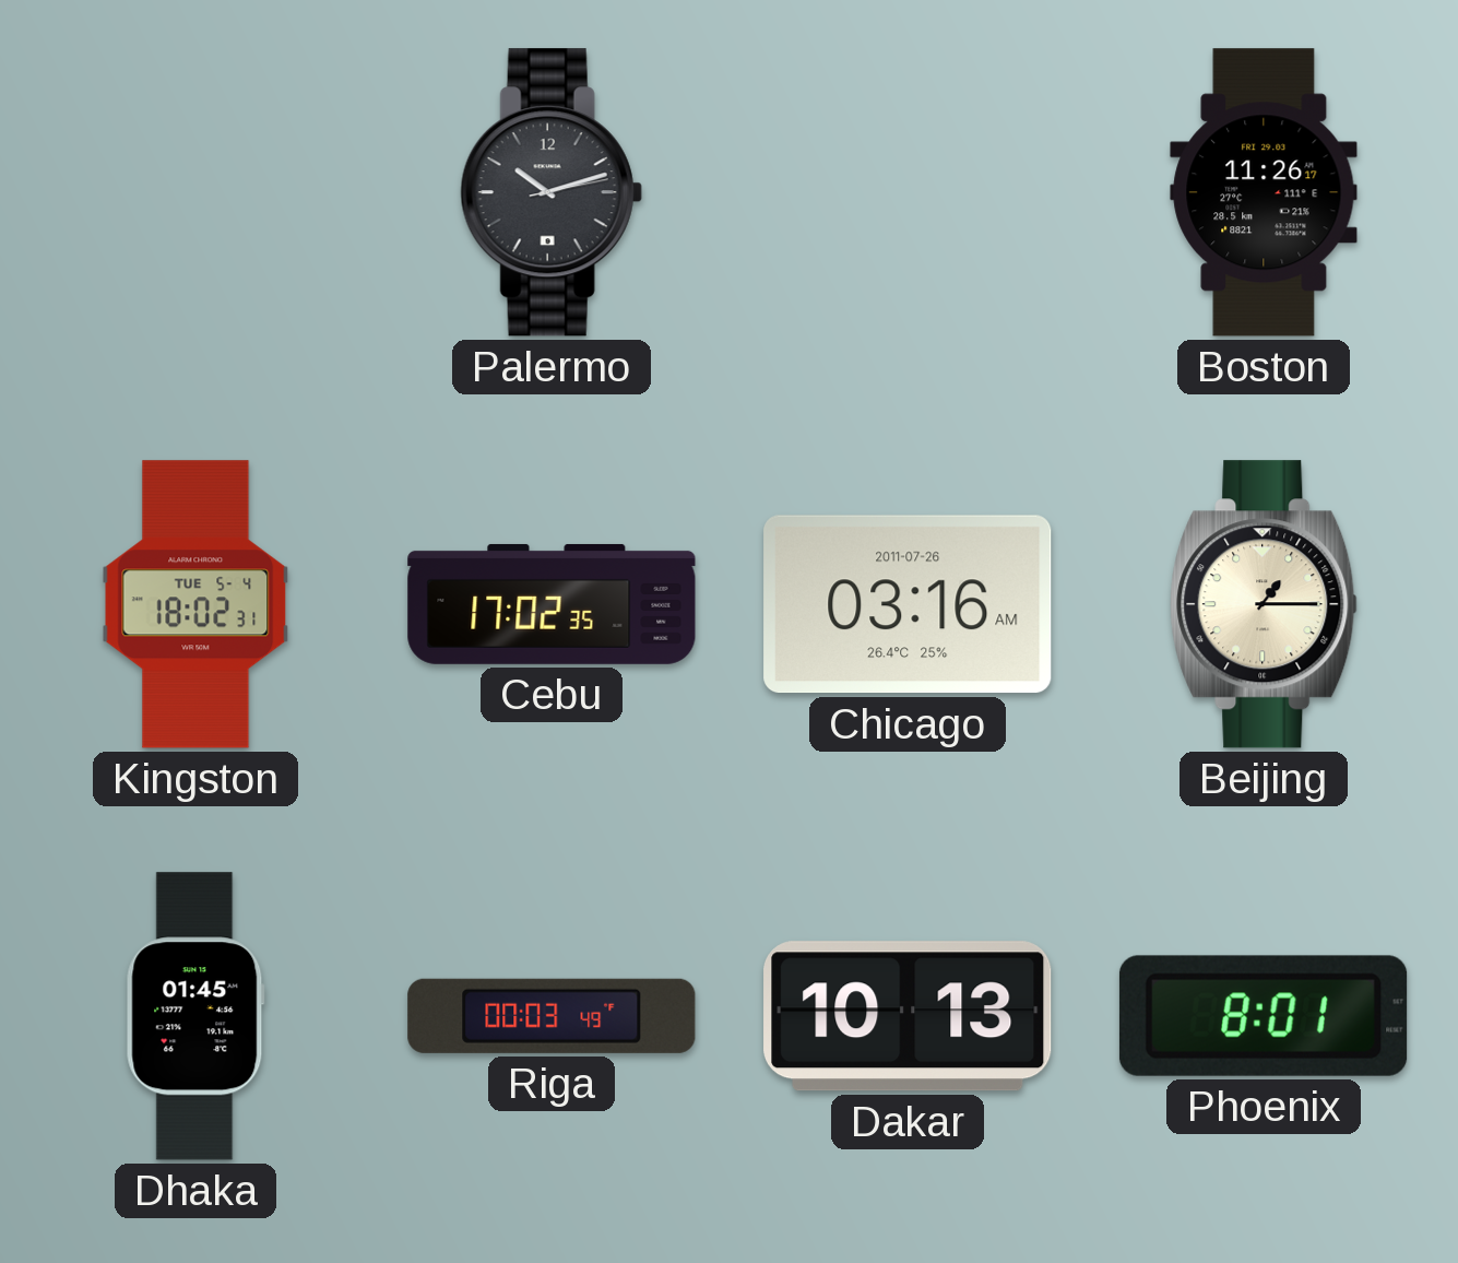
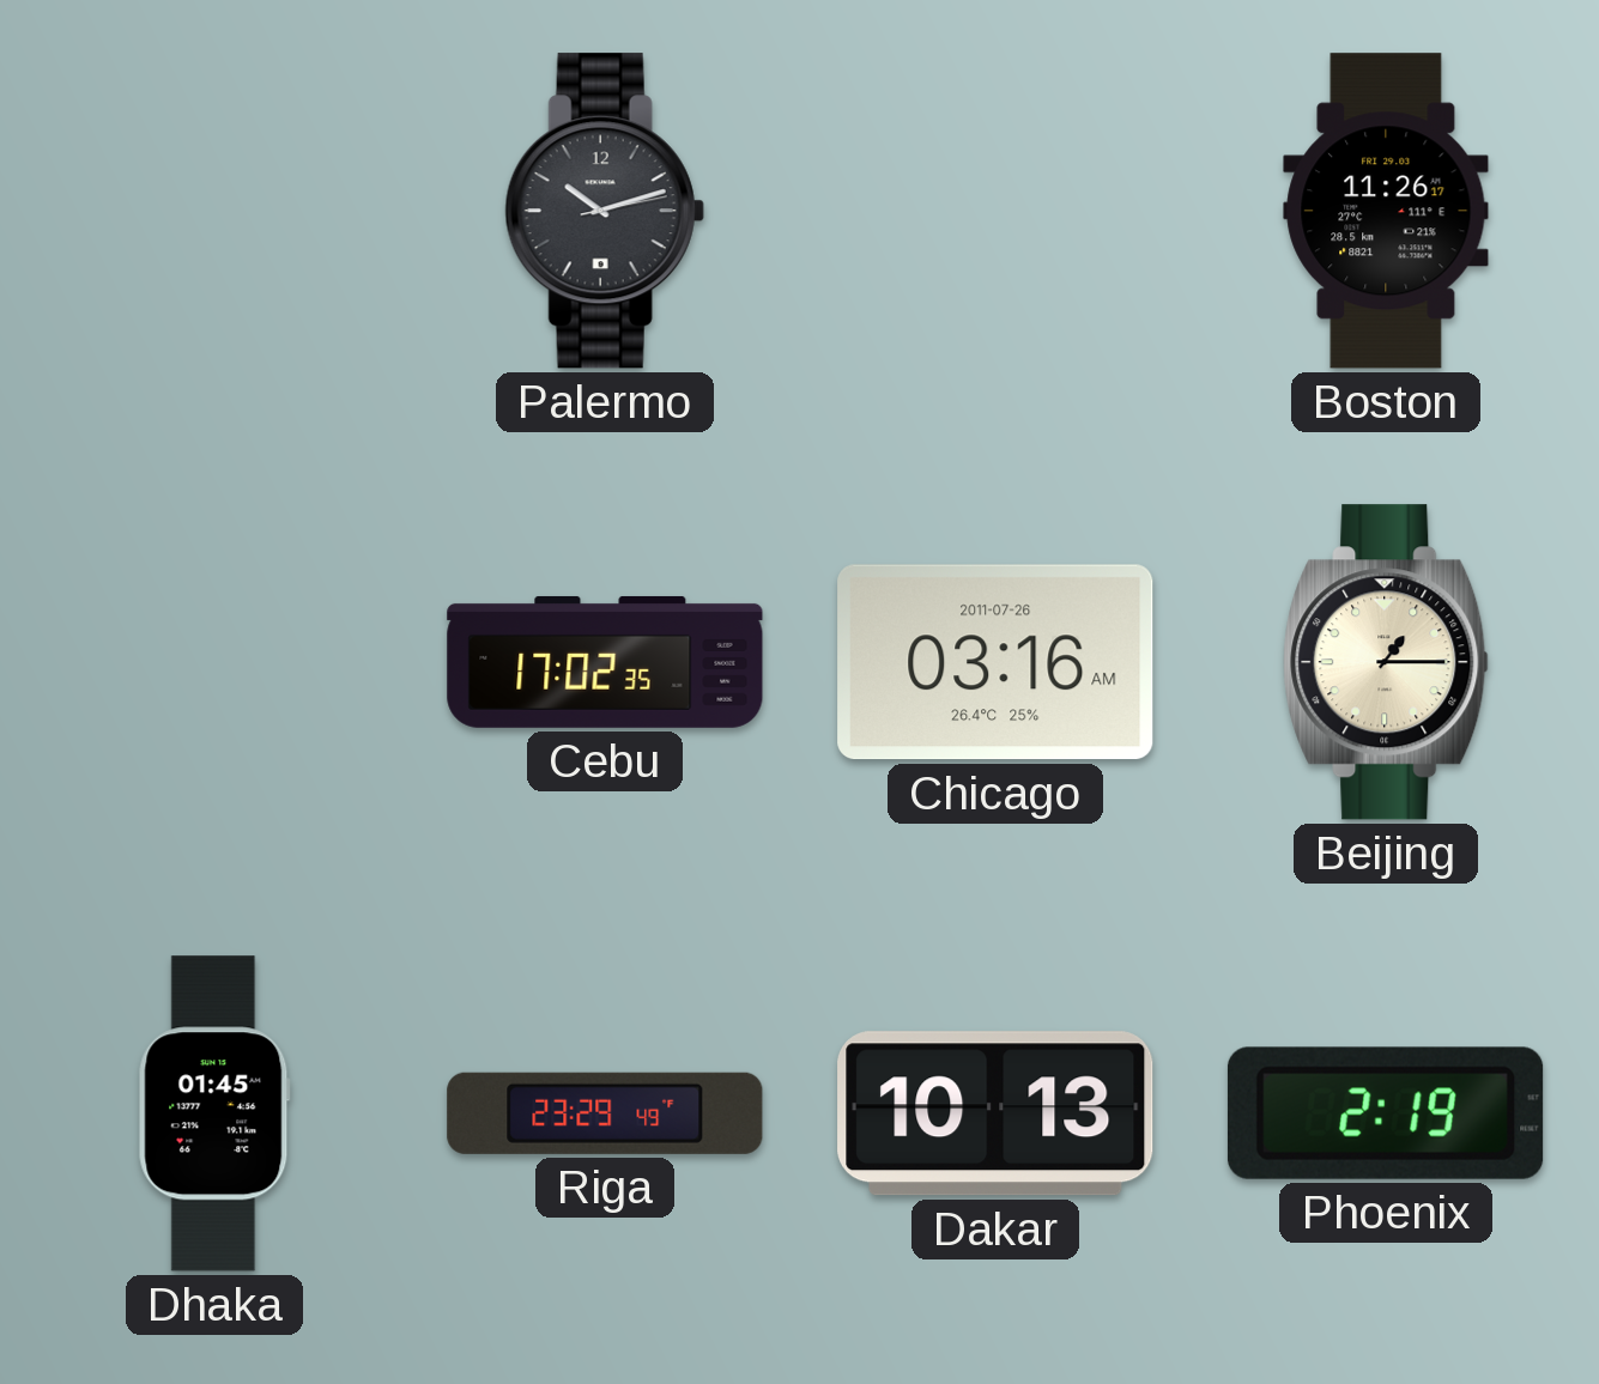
Kingston: 18:02 -> none
Riga: 00:03 -> 23:29
Phoenix: 8:01 -> 2:19
